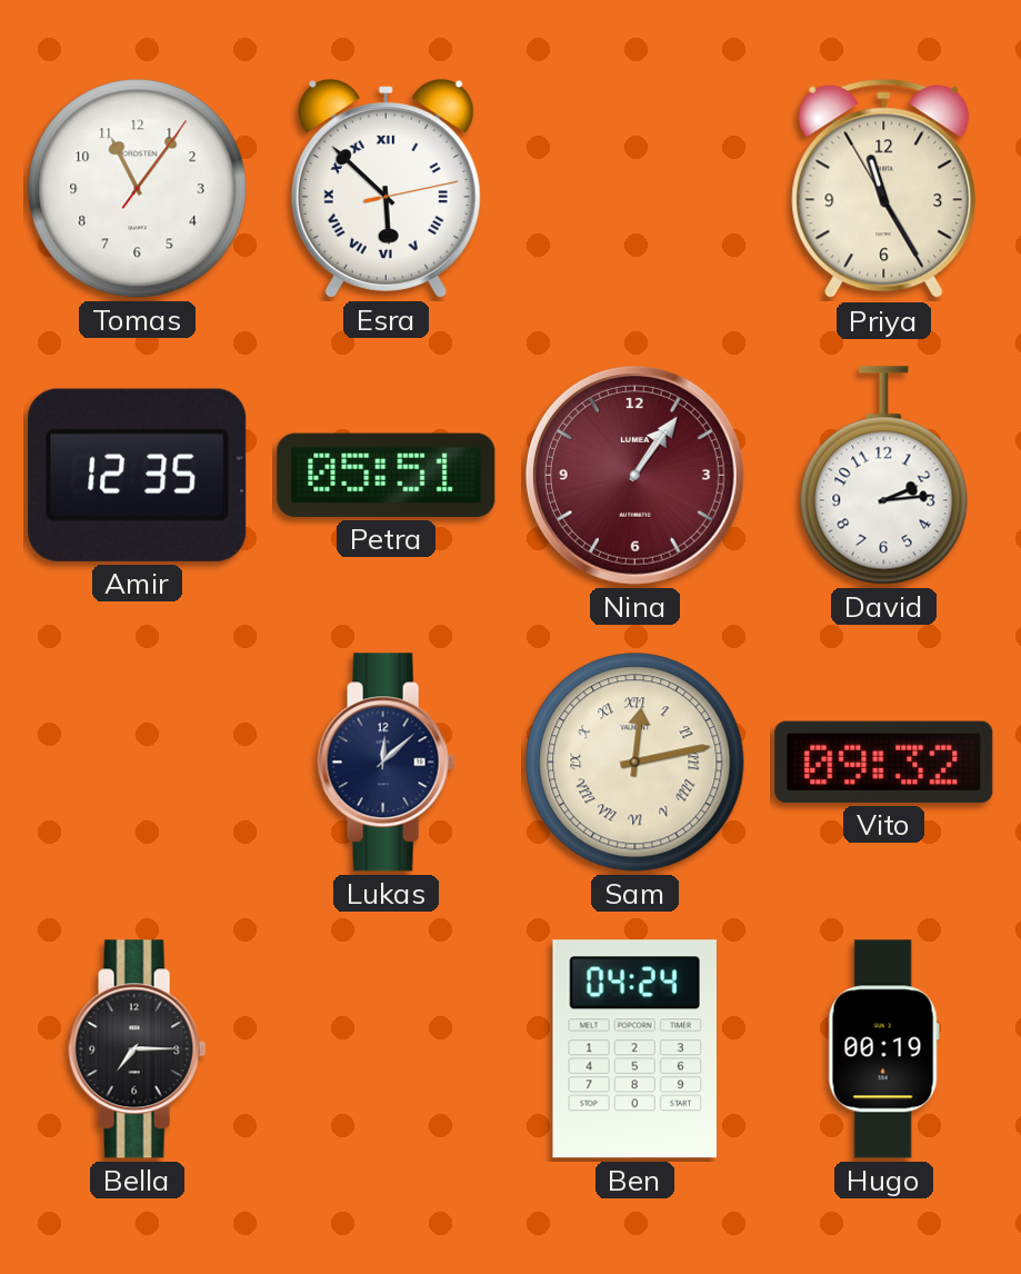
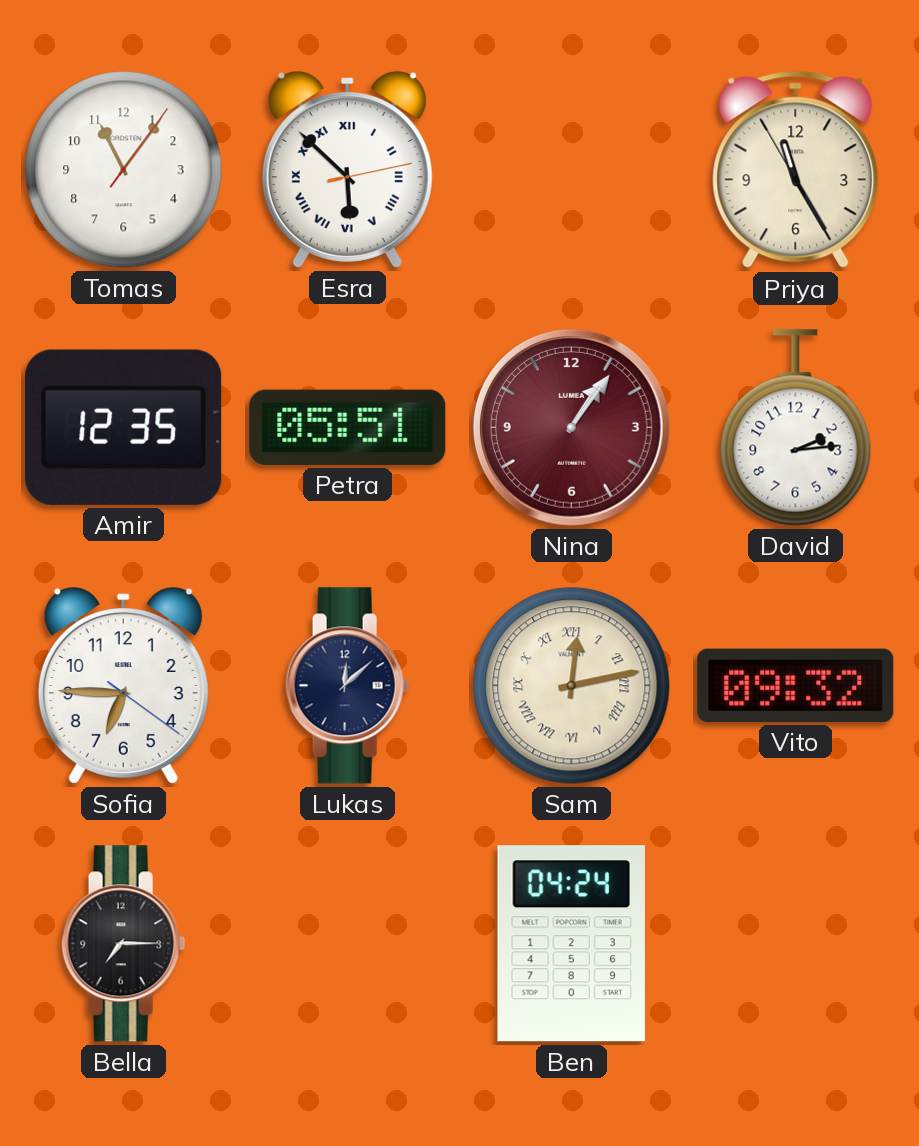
Sofia: none -> 6:45
Hugo: 00:19 -> none
